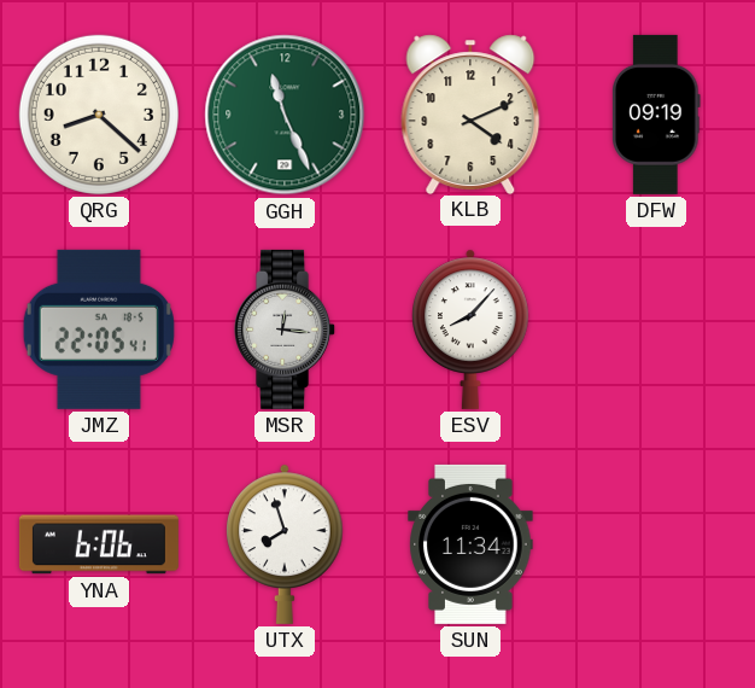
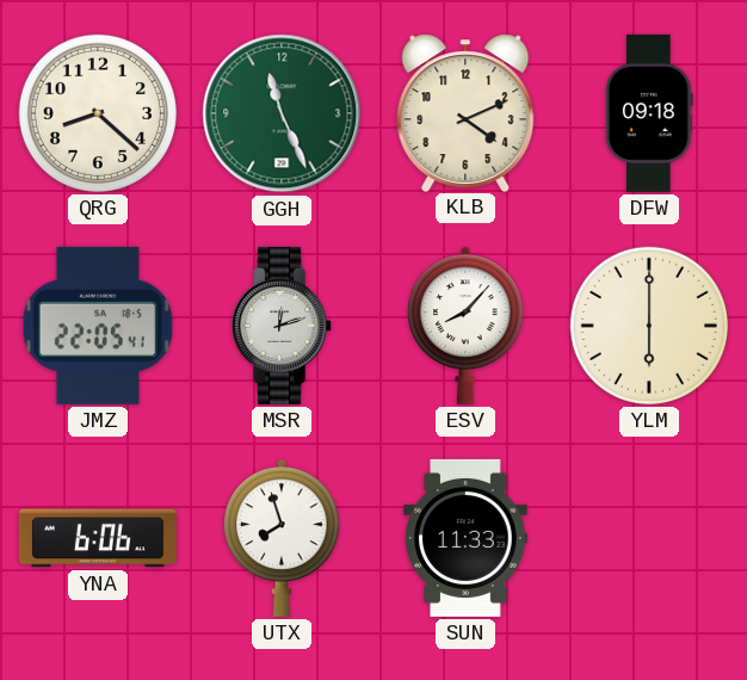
DFW: 09:19 -> 09:18
MSR: 12:16 -> 12:12
YLM: none -> 6:00
SUN: 11:34 -> 11:33
